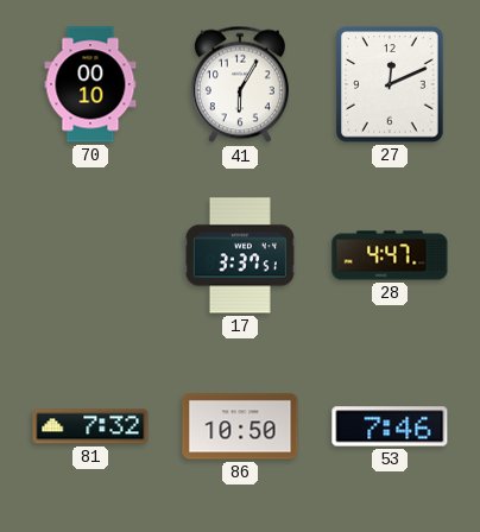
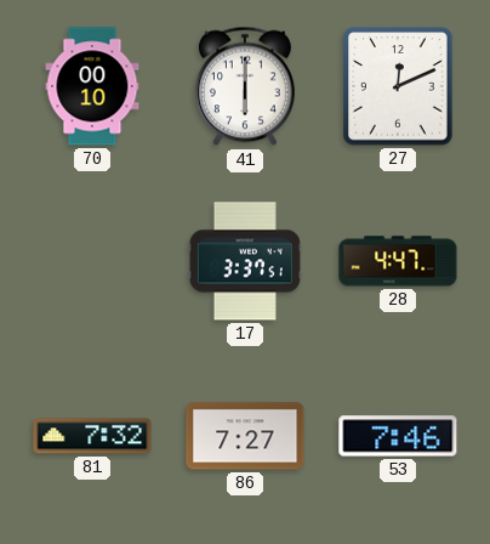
41: 6:05 -> 6:00
86: 10:50 -> 7:27
